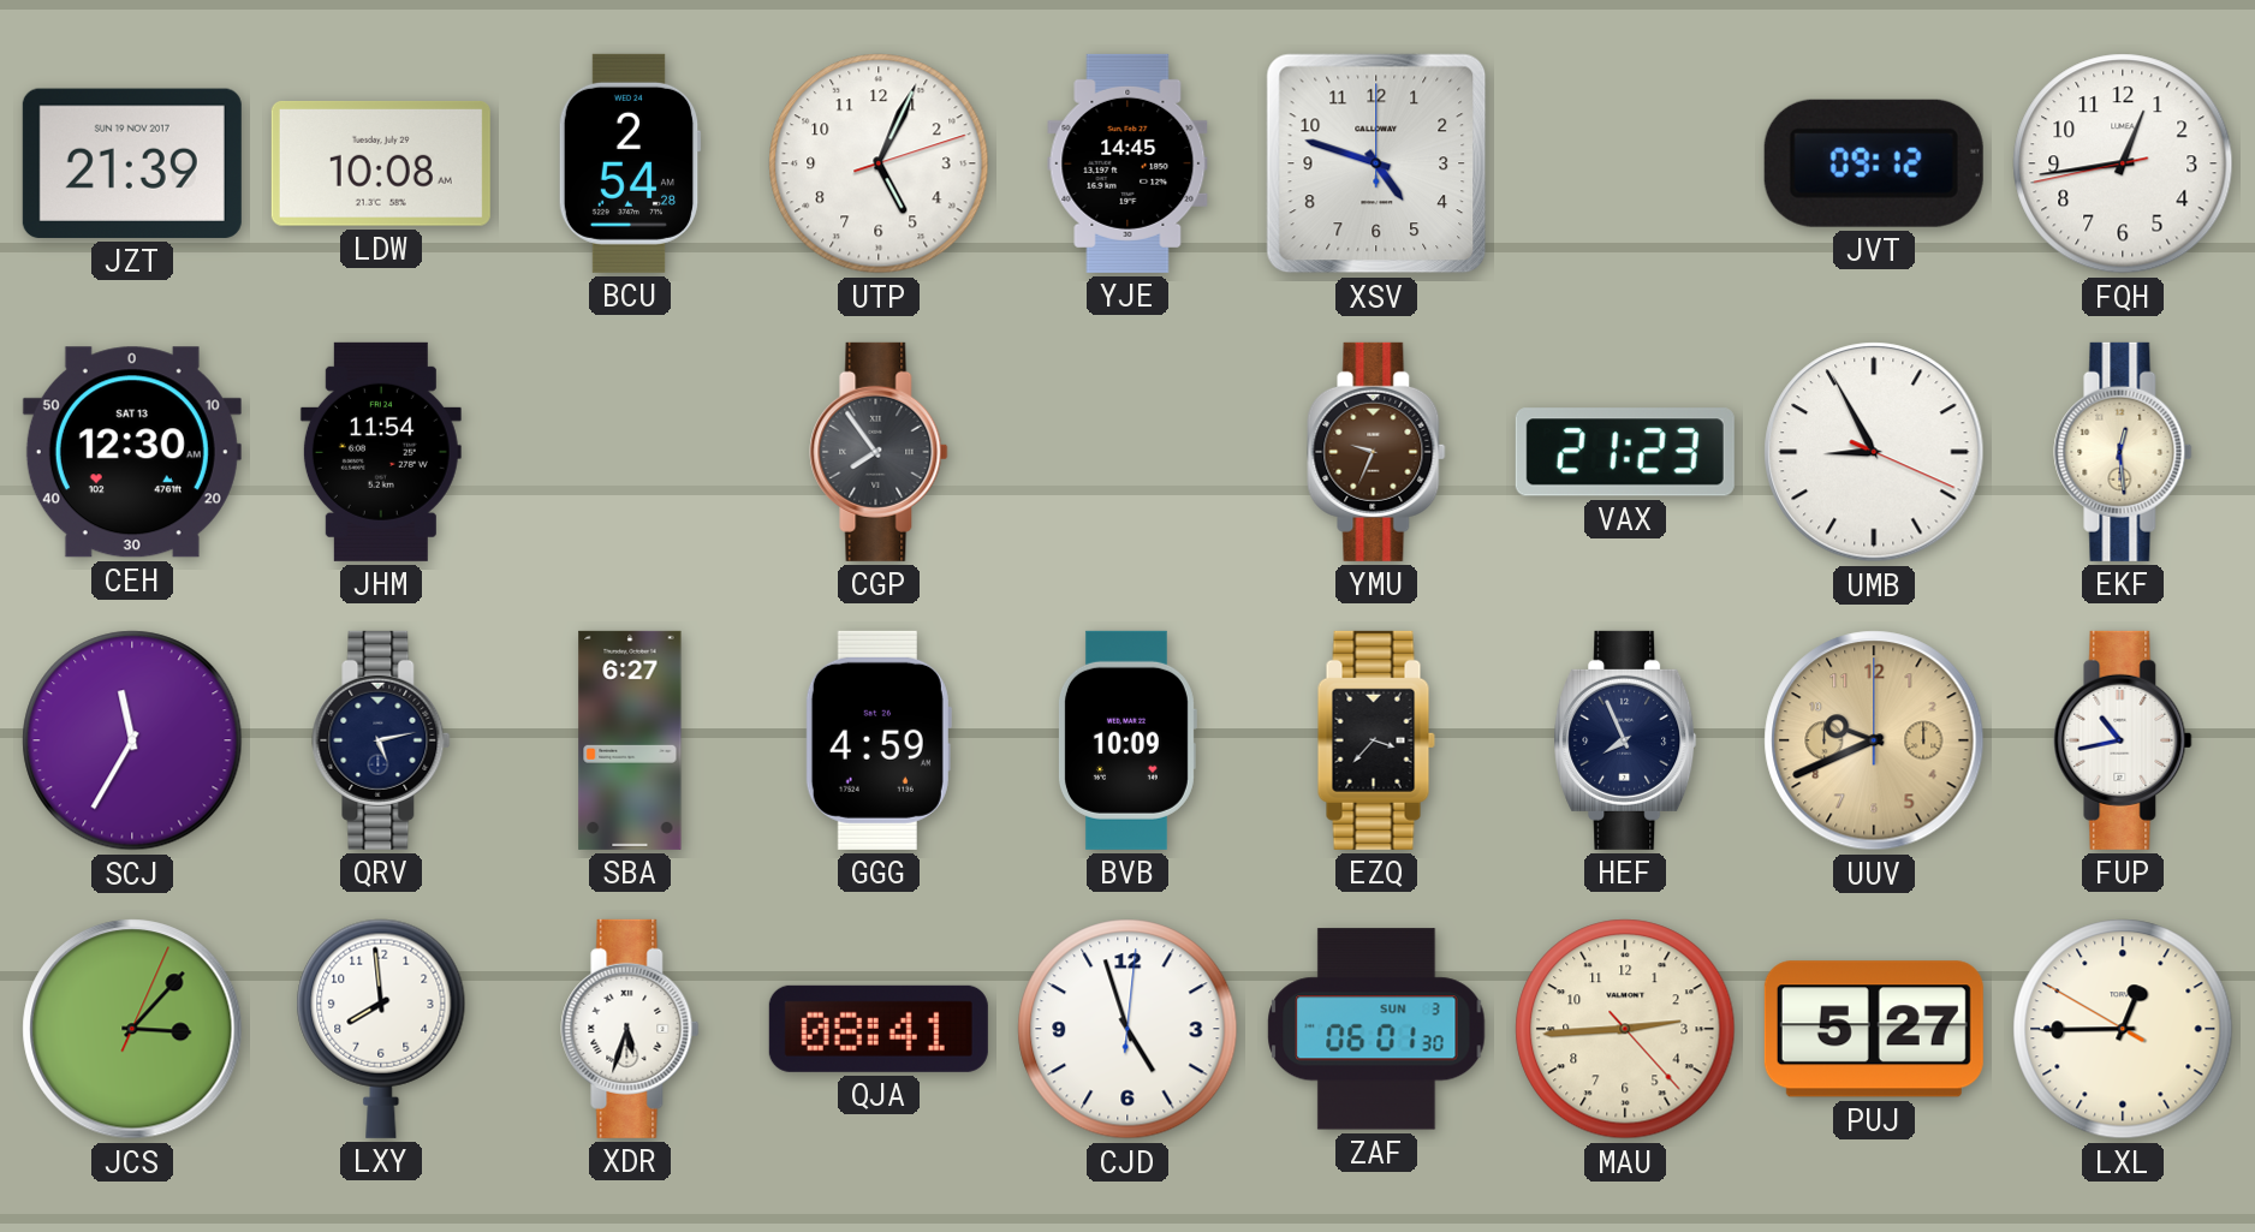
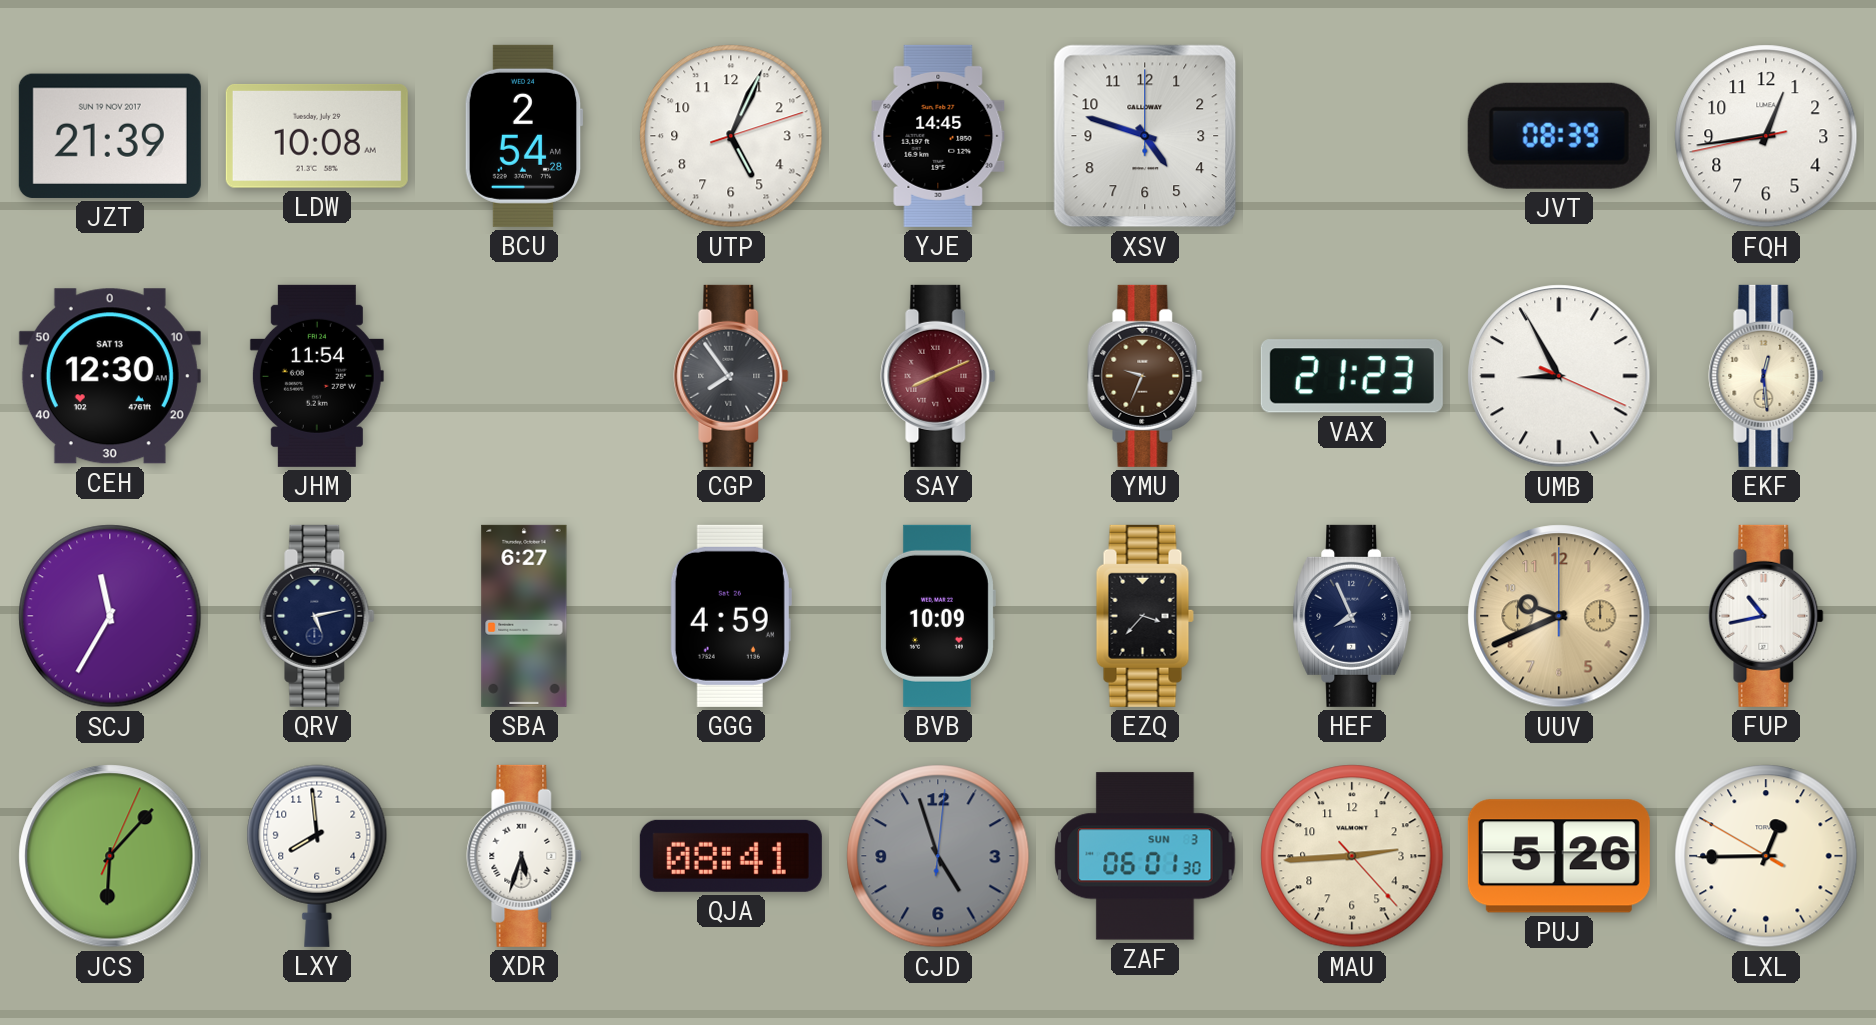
JVT: 09:12 -> 08:39
SAY: none -> 8:11
JCS: 3:07 -> 6:07
CJD dial: white -> grey
PUJ: 5:27 -> 5:26
